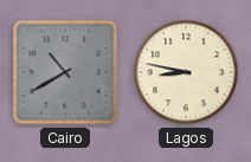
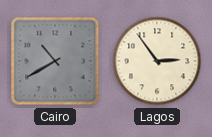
Lagos: 8:47 -> 2:54
